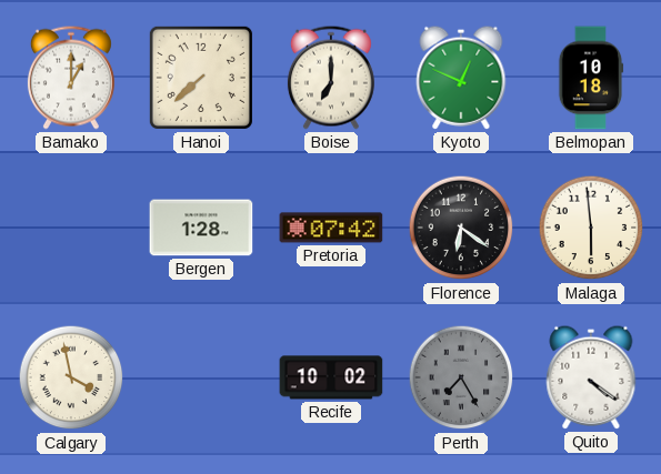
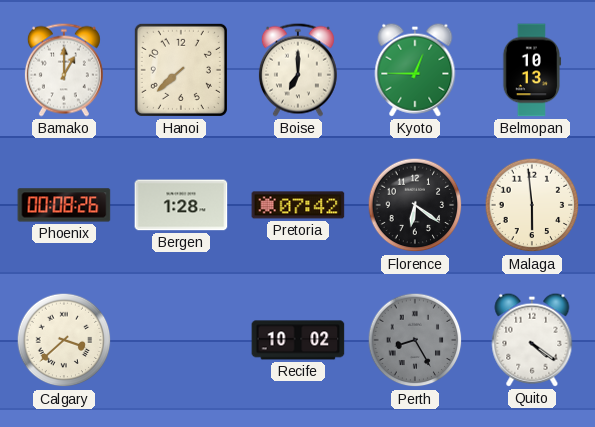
Kyoto: 12:49 -> 12:45
Belmopan: 10:18 -> 10:13
Phoenix: none -> 00:08
Calgary: 3:58 -> 3:38
Perth: 7:25 -> 8:25
